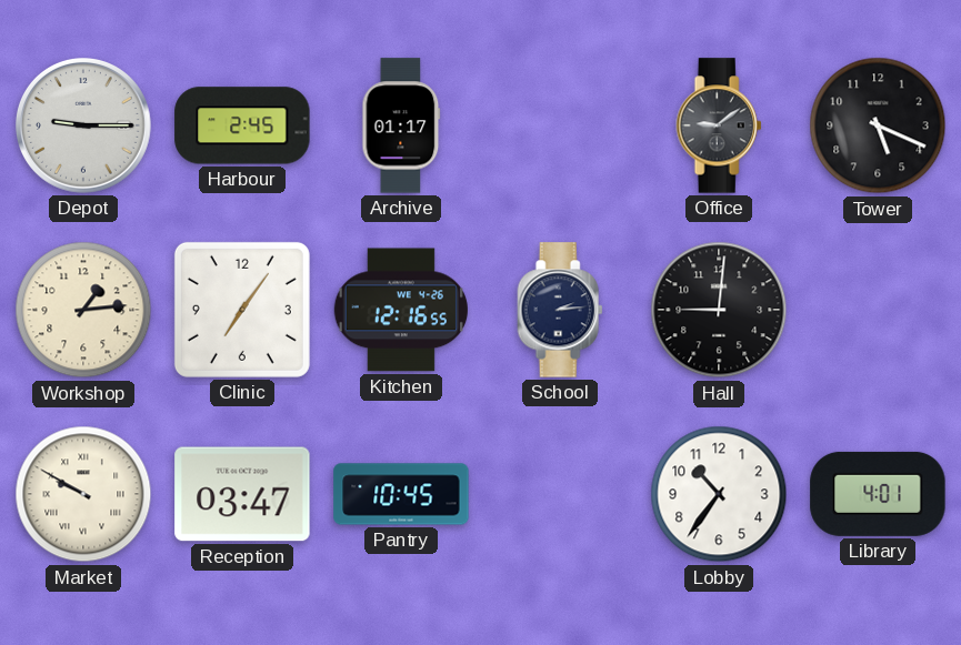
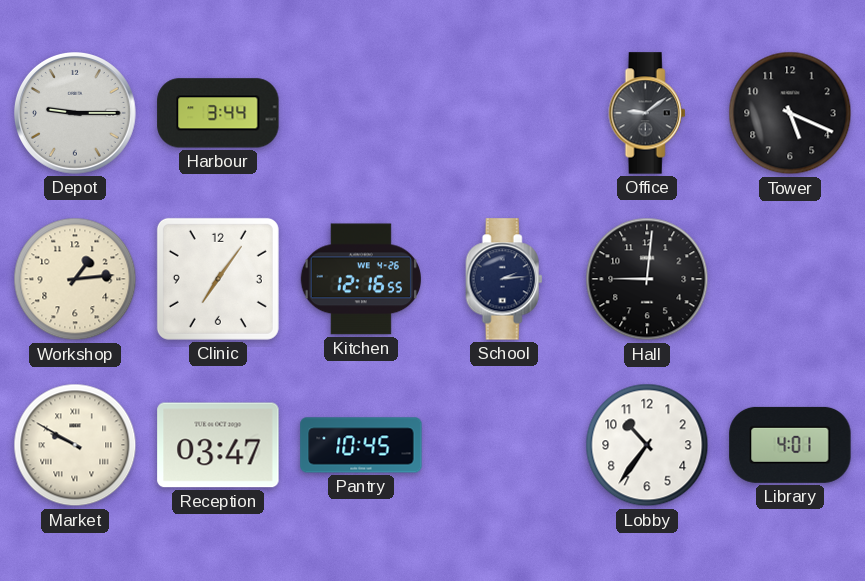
Harbour: 2:45 -> 3:44
Archive: 01:17 -> none
